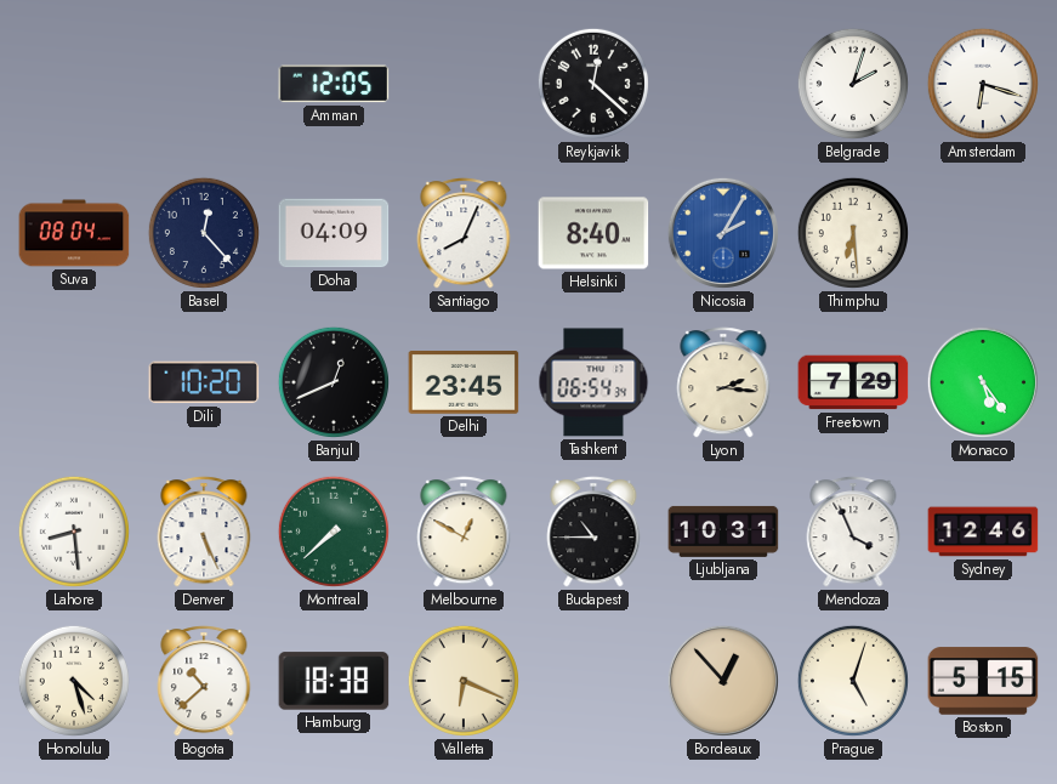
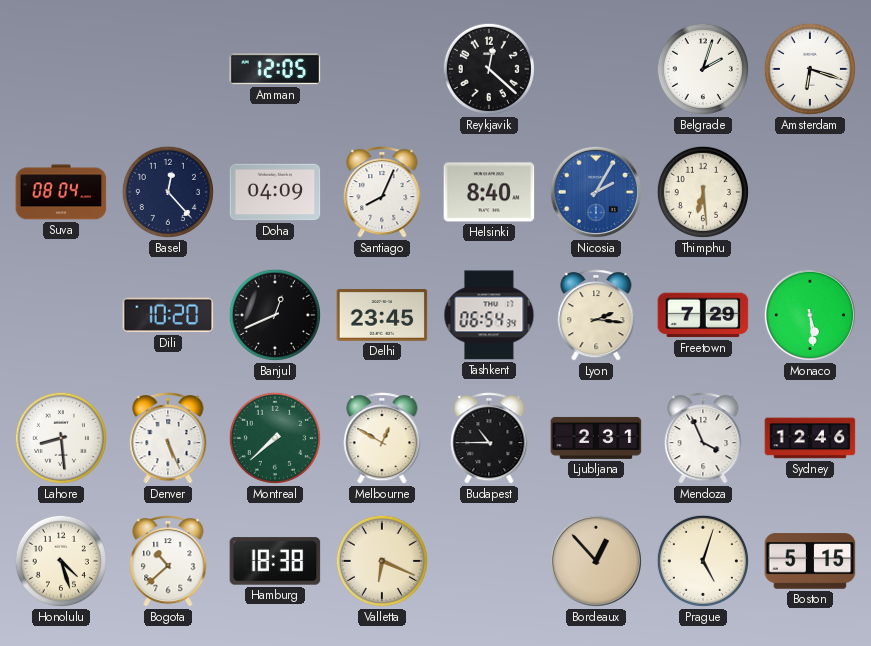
Monaco: 5:24 -> 5:29
Ljubljana: 10:31 -> 2:31
